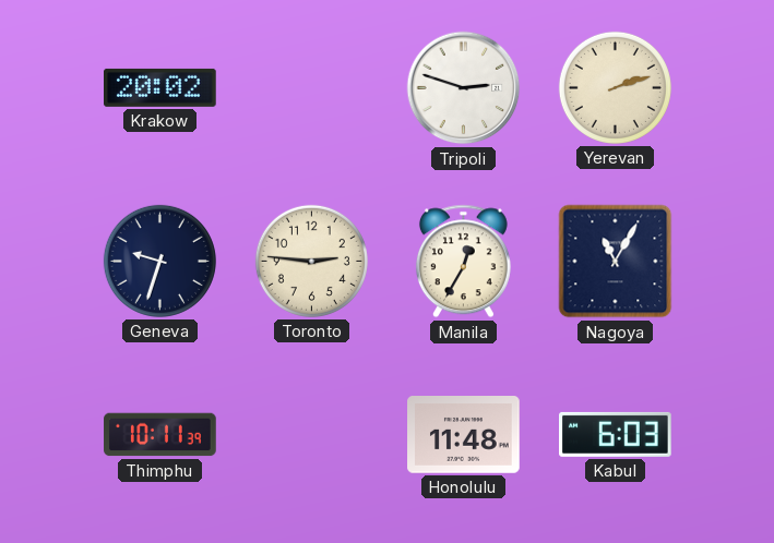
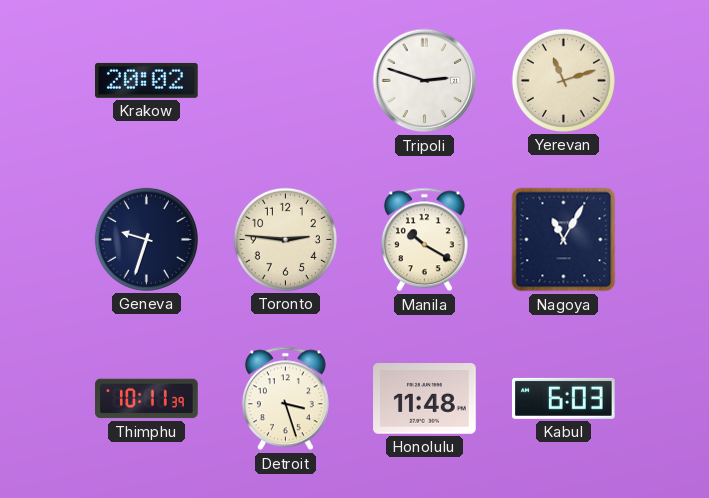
Yerevan: 2:12 -> 11:12
Manila: 12:35 -> 10:20
Detroit: none -> 3:27
